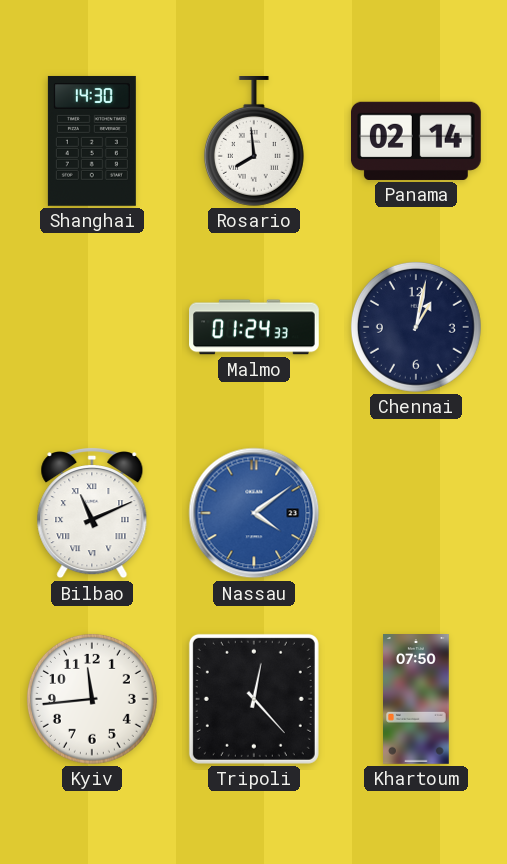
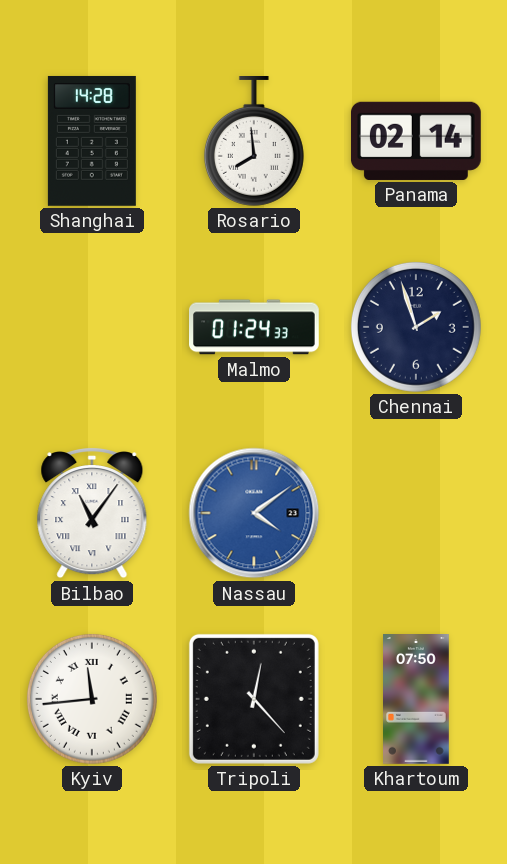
Shanghai: 14:30 -> 14:28
Chennai: 1:02 -> 1:57
Bilbao: 11:11 -> 11:06
Kyiv numerals: Arabic -> Roman
